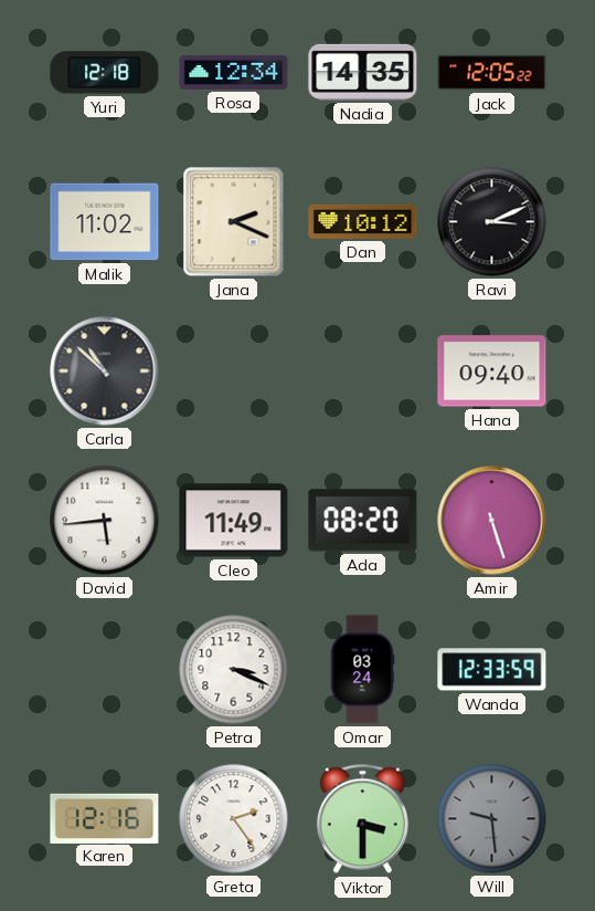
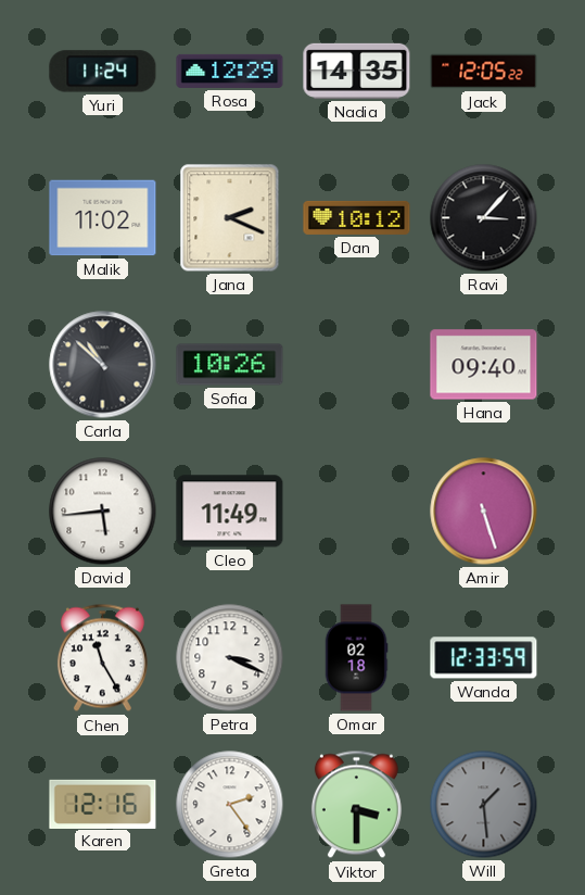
Yuri: 12:18 -> 11:24
Rosa: 12:34 -> 12:29
Ravi: 3:11 -> 3:07
Sofia: none -> 10:26
Ada: 08:20 -> none
Chen: none -> 11:25
Omar: 03:24 -> 02:18
Will: 9:29 -> 1:29
